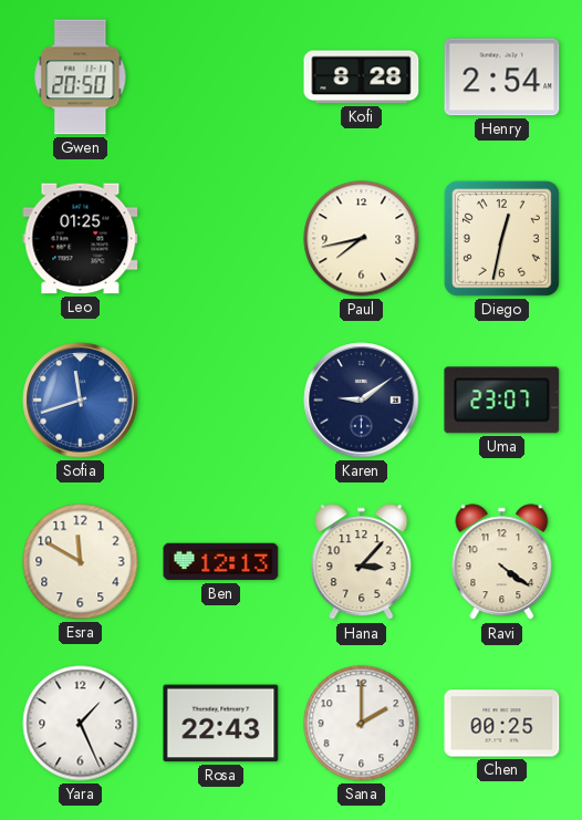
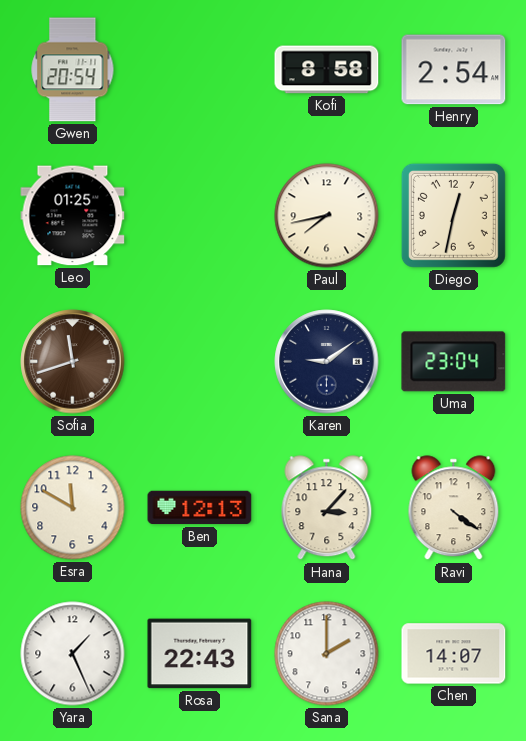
Gwen: 20:50 -> 20:54
Kofi: 8:28 -> 8:58
Sofia dial: blue -> brown
Uma: 23:07 -> 23:04
Chen: 00:25 -> 14:07
